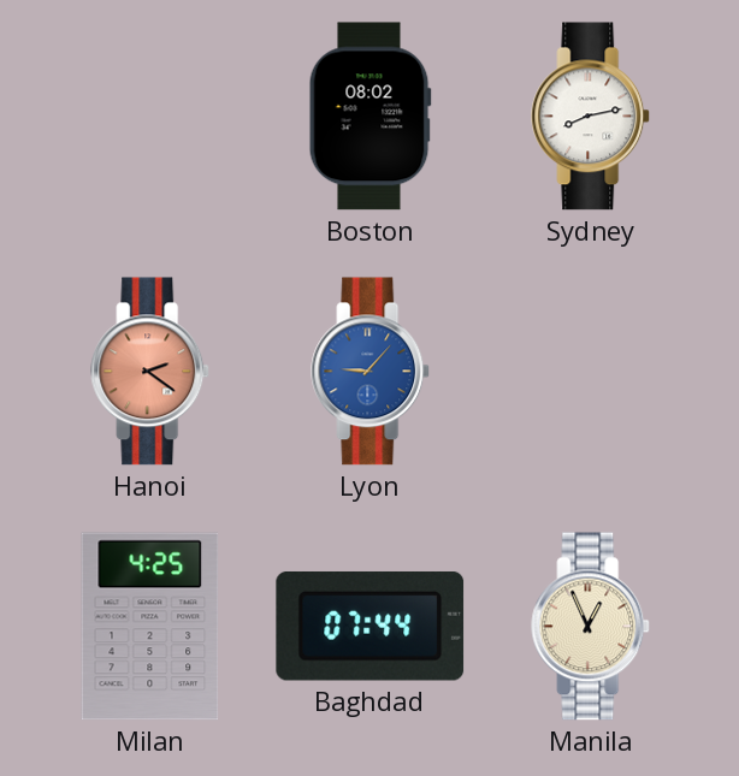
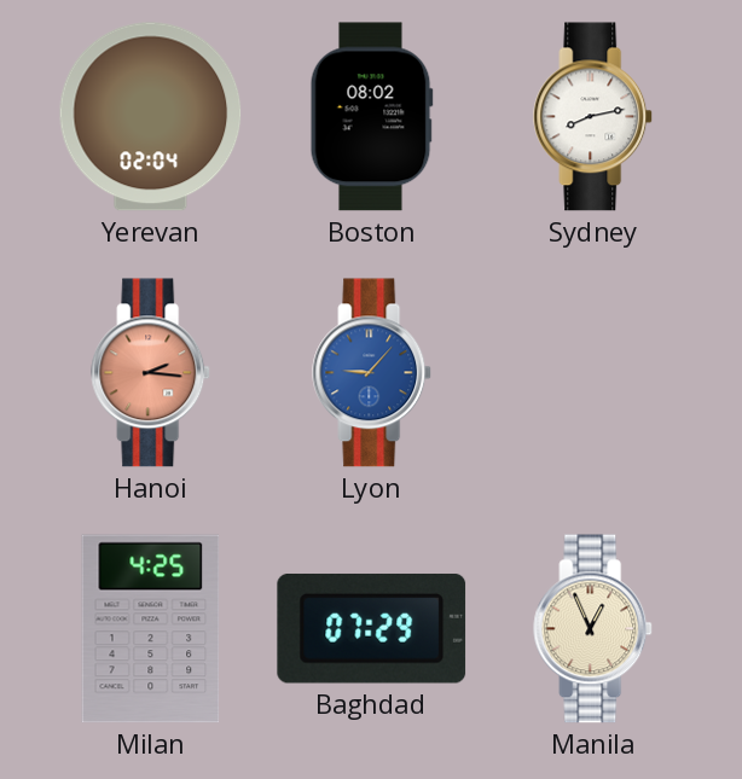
Yerevan: none -> 02:04
Hanoi: 2:21 -> 2:16
Baghdad: 07:44 -> 07:29
